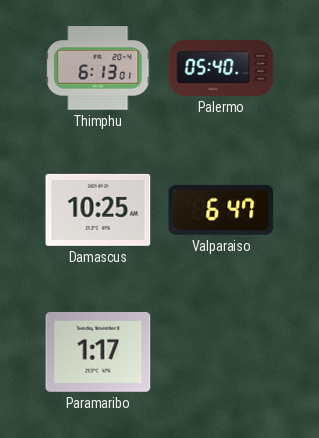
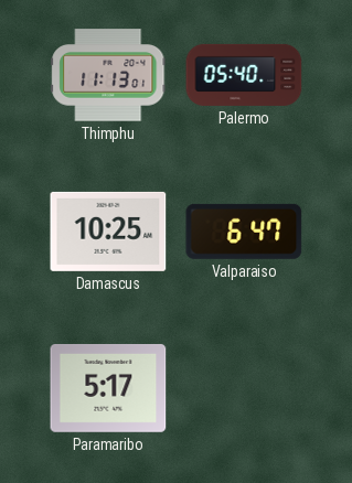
Thimphu: 6:13 -> 11:13
Paramaribo: 1:17 -> 5:17
